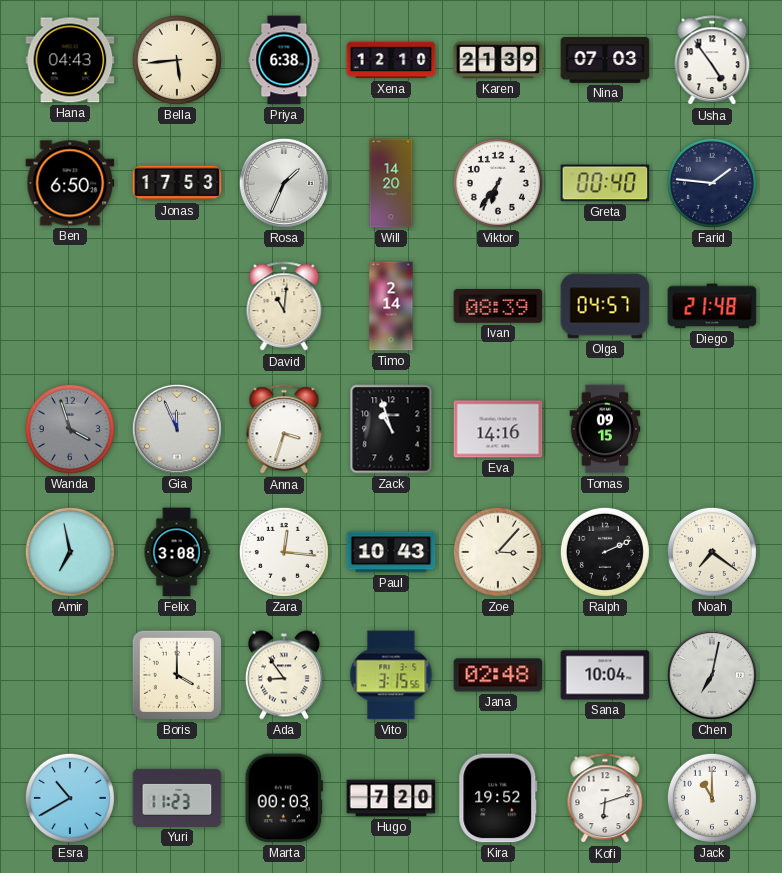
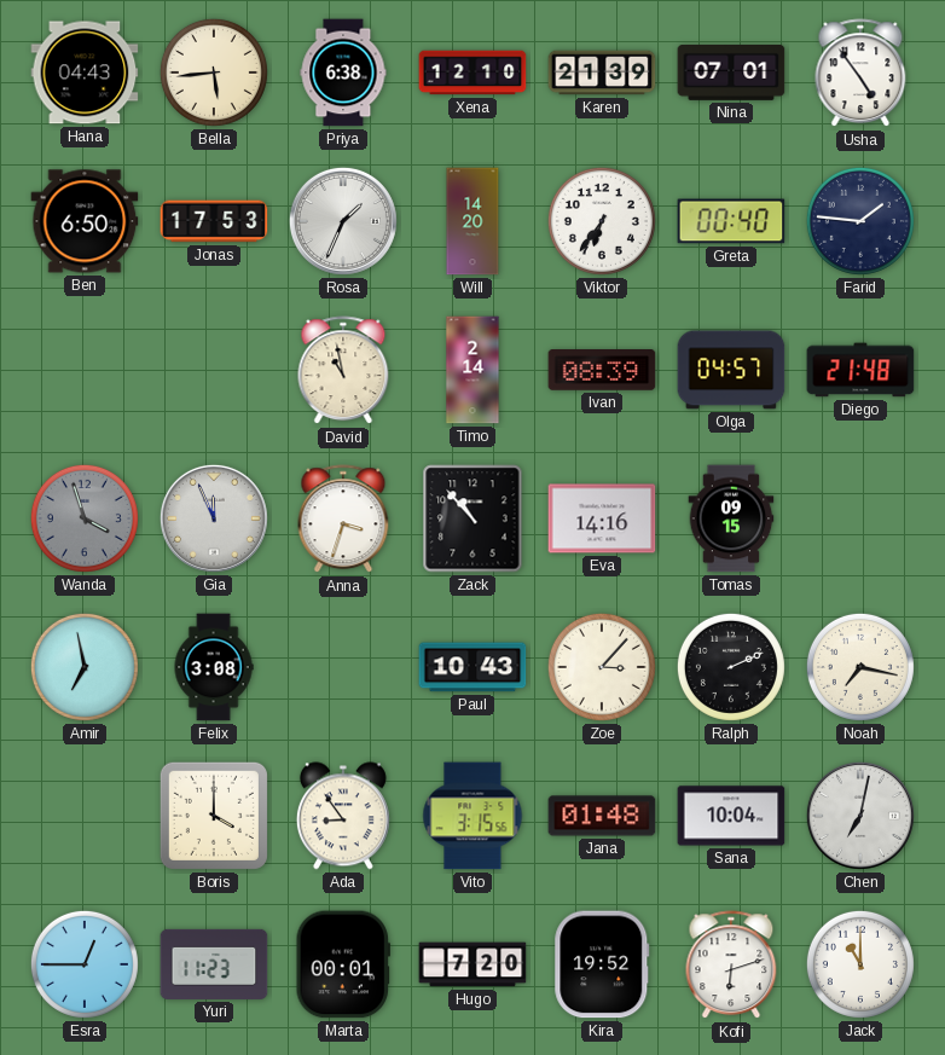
Nina: 07:03 -> 07:01
David: 11:01 -> 10:58
Zack: 10:57 -> 10:53
Zara: 12:16 -> none
Noah: 7:21 -> 7:17
Jana: 02:48 -> 01:48
Esra: 10:40 -> 12:45
Marta: 00:03 -> 00:01
